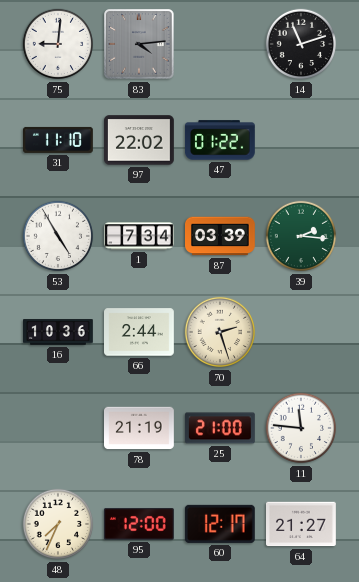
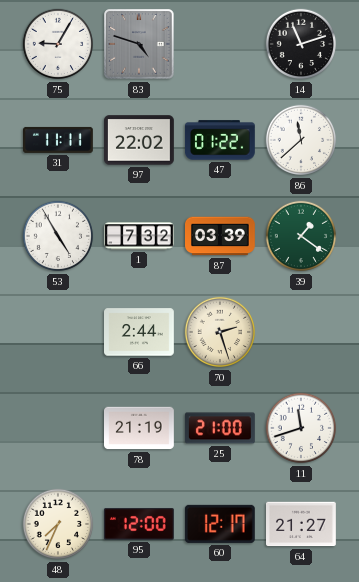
75: 9:01 -> 9:05
83: 4:14 -> 4:48
31: 11:10 -> 11:11
86: none -> 11:38
1: 7:34 -> 7:32
39: 2:16 -> 1:21
16: 10:36 -> none
11: 11:46 -> 11:42
